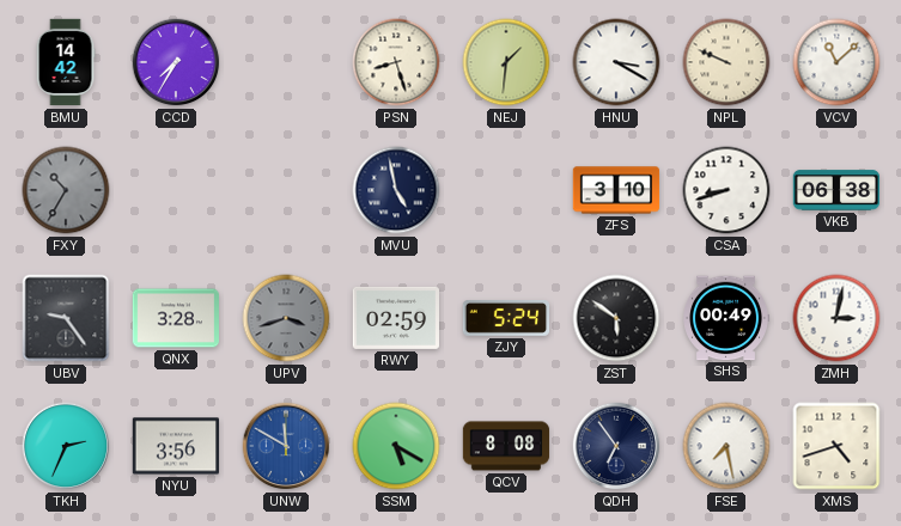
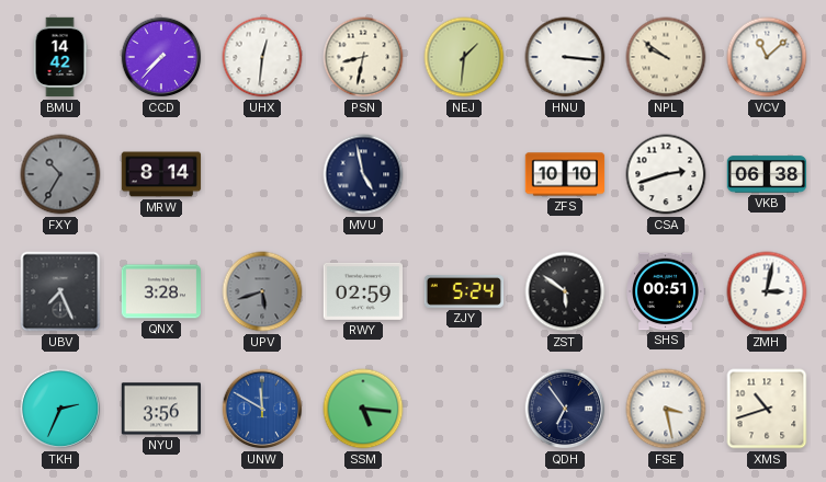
CCD: 7:35 -> 7:37
UHX: none -> 12:31
PSN: 8:27 -> 8:32
HNU: 3:20 -> 3:16
NPL: 9:49 -> 9:51
MRW: none -> 8:14
ZFS: 3:10 -> 10:10
CSA: 8:42 -> 2:42
UBV: 9:24 -> 7:26
UPV: 3:42 -> 5:42
SHS: 00:49 -> 00:51
SSM: 5:20 -> 5:16
QCV: 8:08 -> none
FSE: 7:28 -> 3:28
XMS: 4:42 -> 10:42
